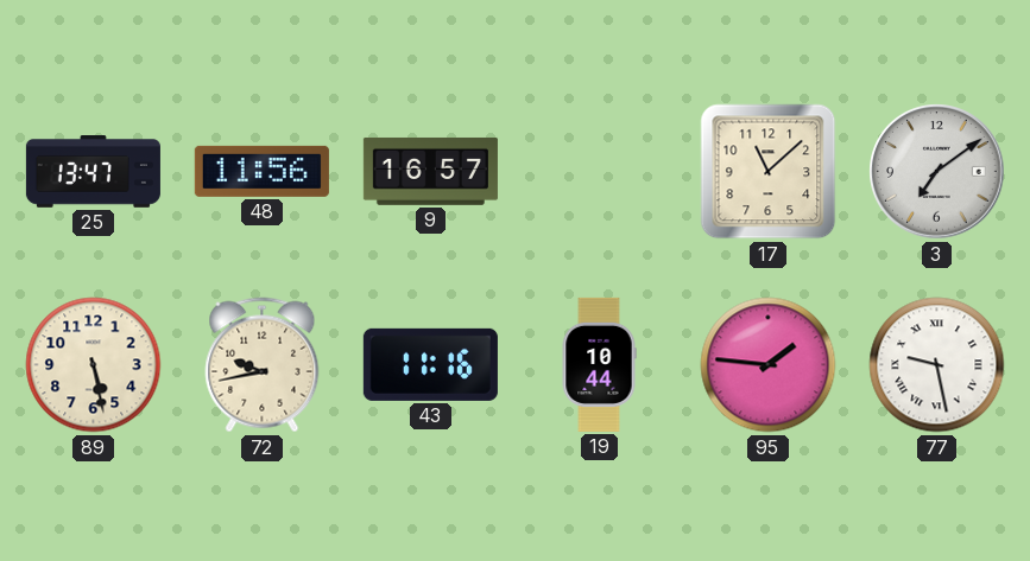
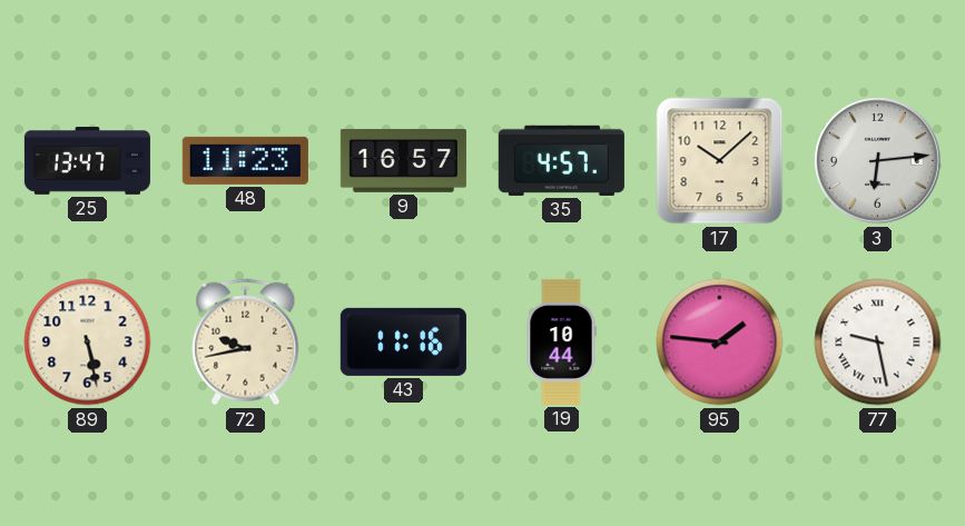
48: 11:56 -> 11:23
35: none -> 4:57
17: 11:08 -> 10:08
3: 7:09 -> 6:14
